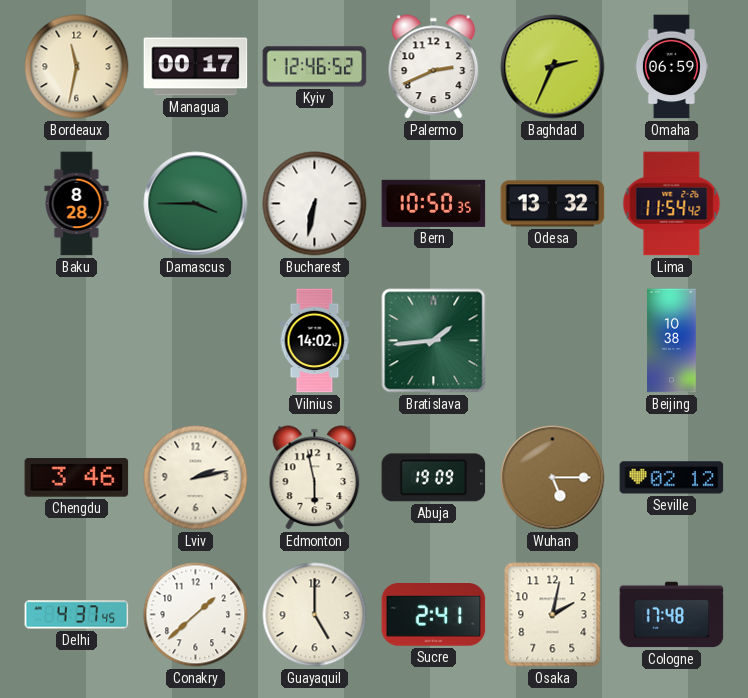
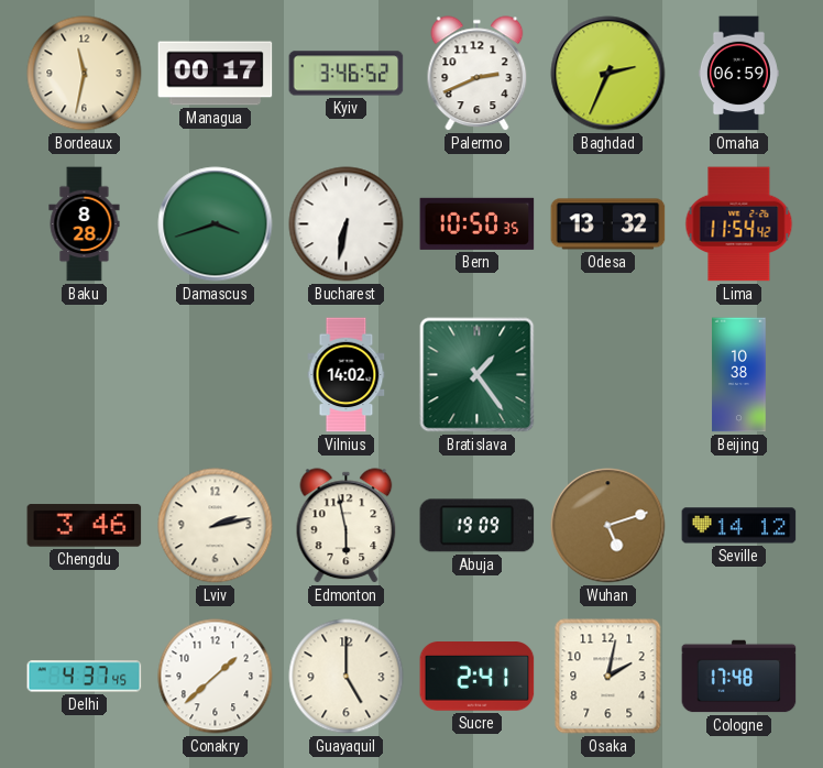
Kyiv: 12:46 -> 3:46
Damascus: 3:45 -> 3:42
Bratislava: 1:44 -> 1:24
Wuhan: 5:15 -> 5:12
Seville: 02:12 -> 14:12
